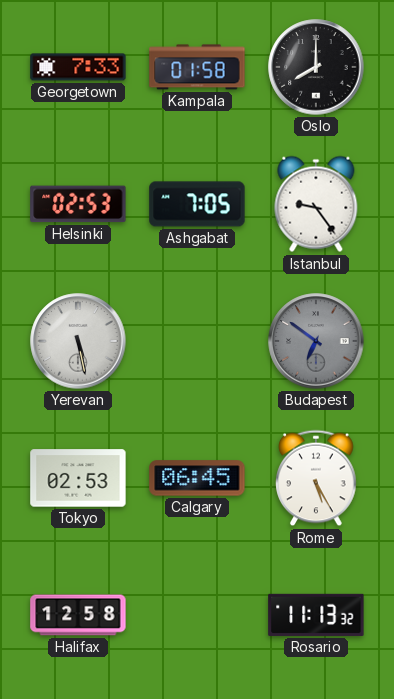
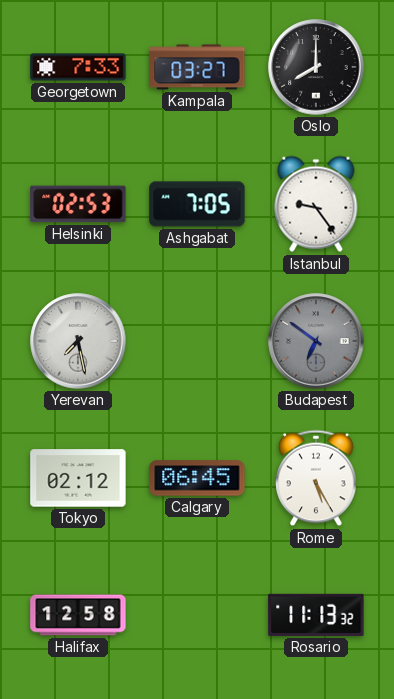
Kampala: 01:58 -> 03:27
Yerevan: 5:28 -> 7:28
Tokyo: 02:53 -> 02:12
